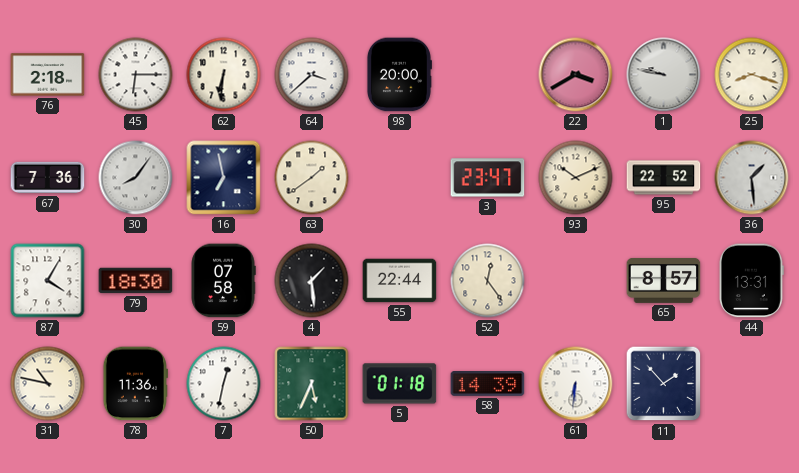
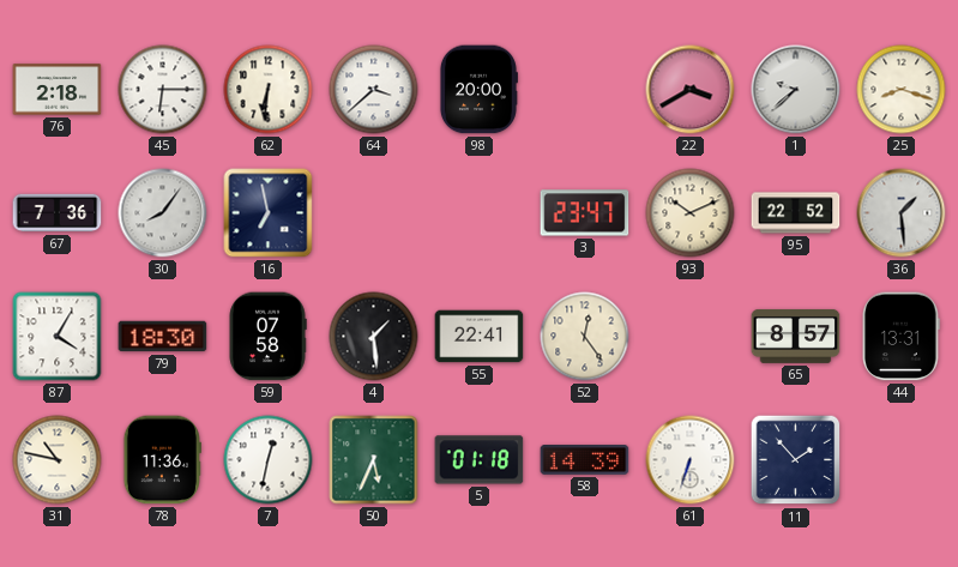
1: 9:47 -> 9:38
63: 1:39 -> none
55: 22:44 -> 22:41
61: 6:31 -> 6:33
